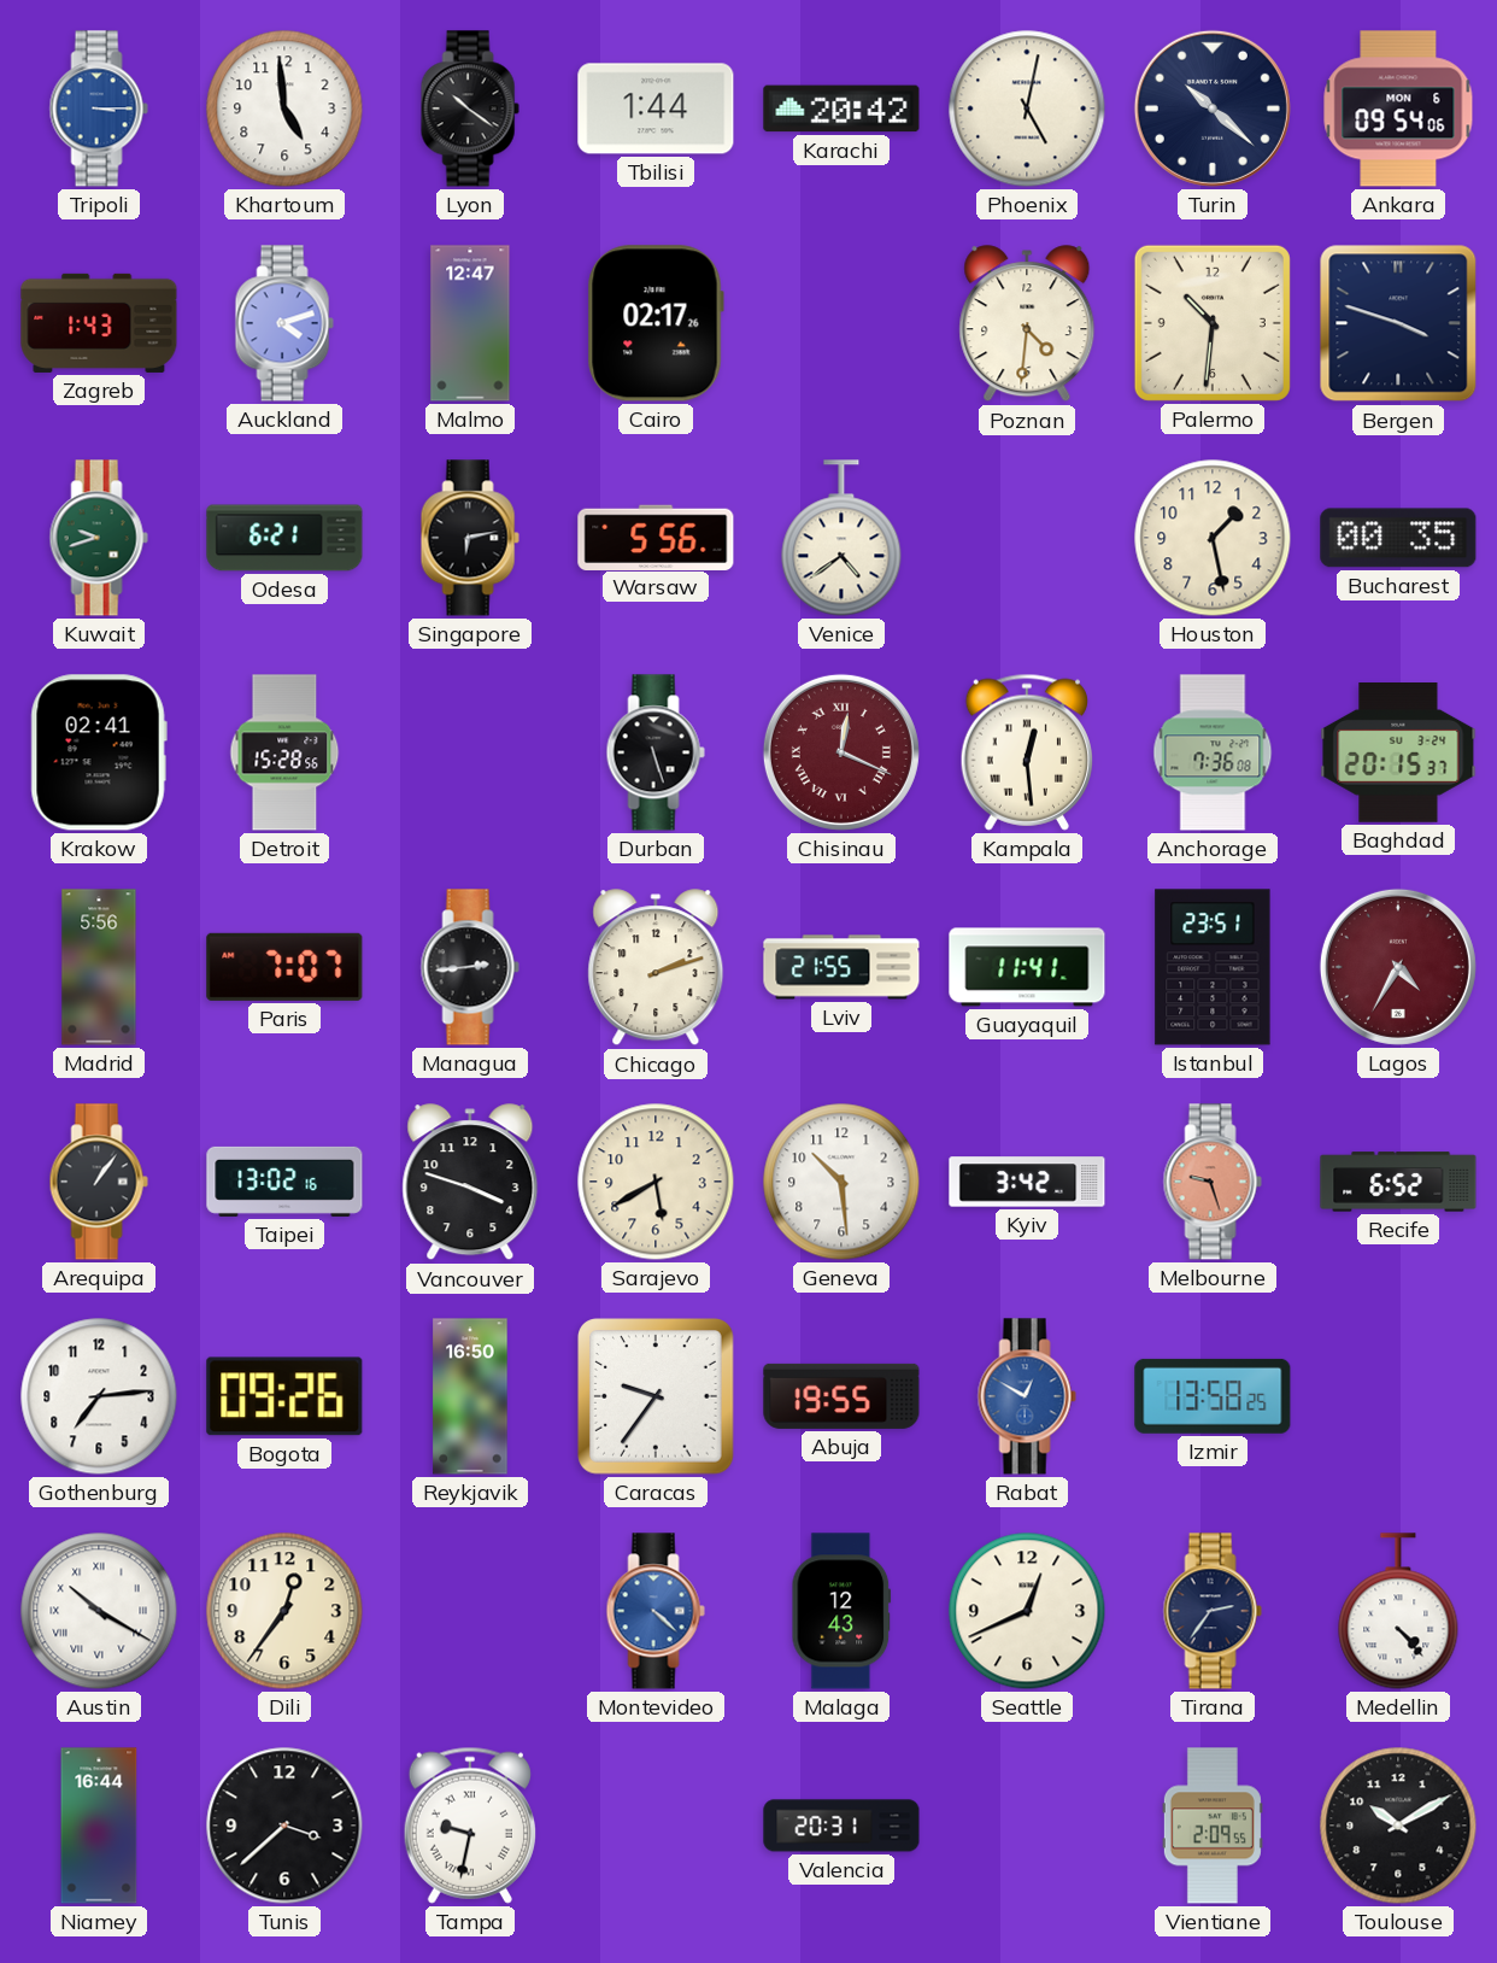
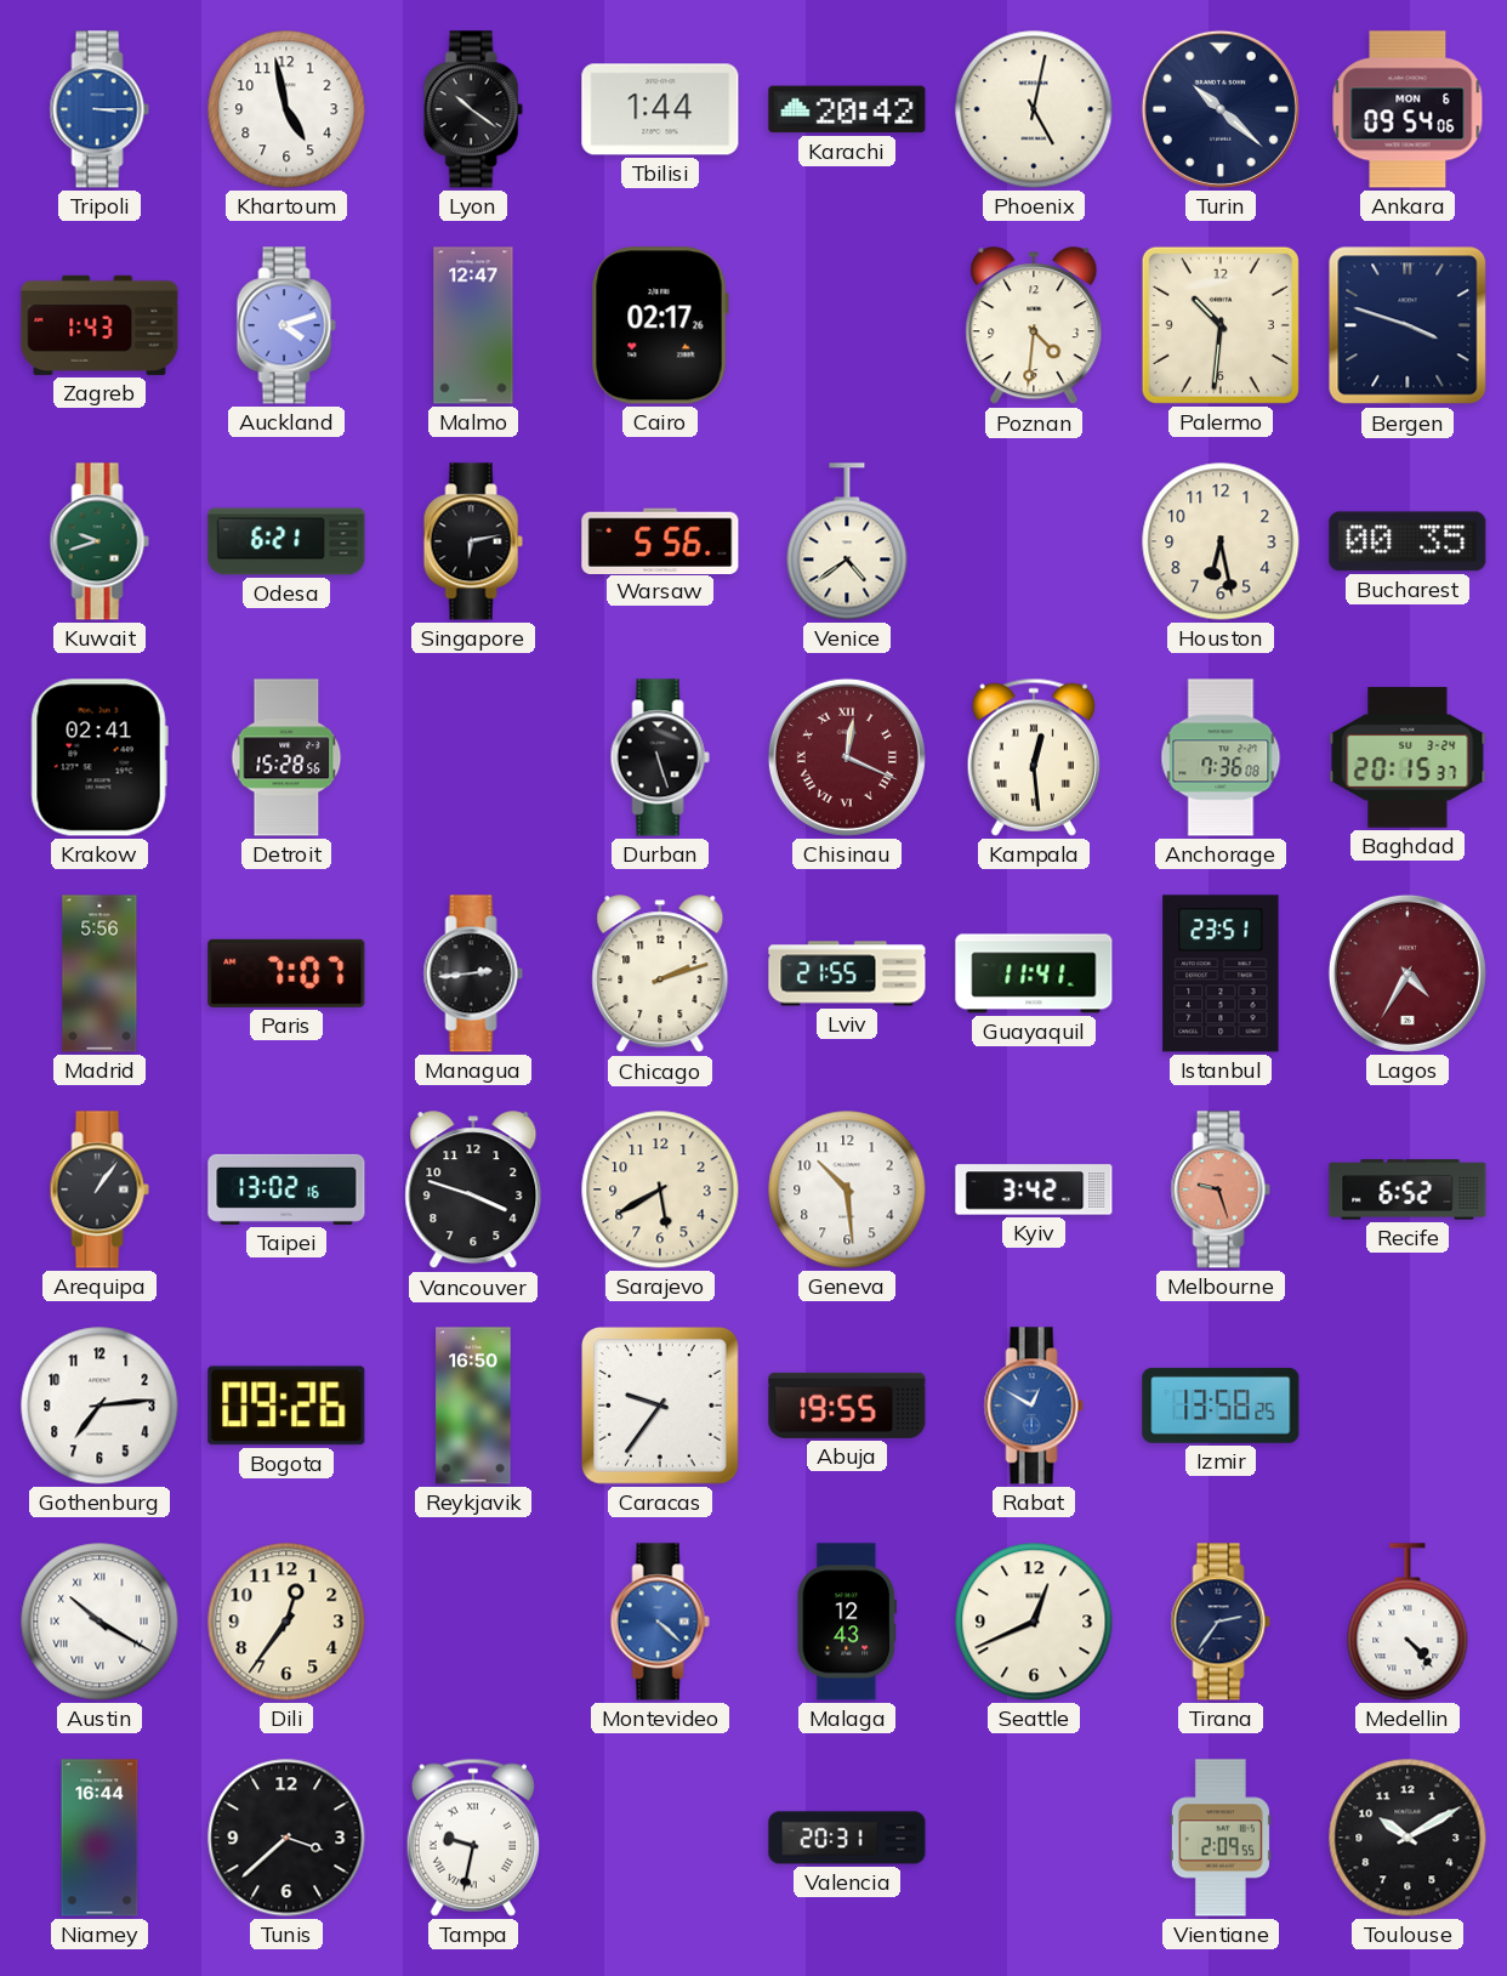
Khartoum: 4:59 -> 4:58
Houston: 1:28 -> 6:28
